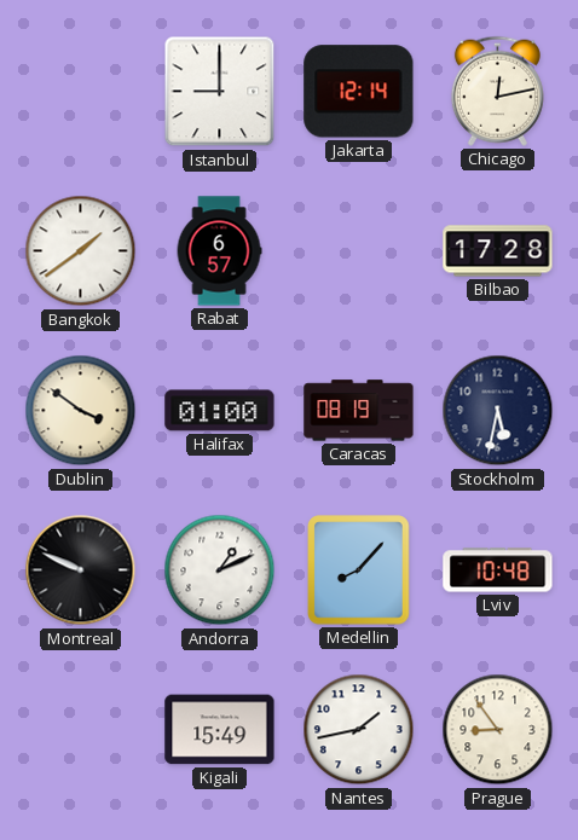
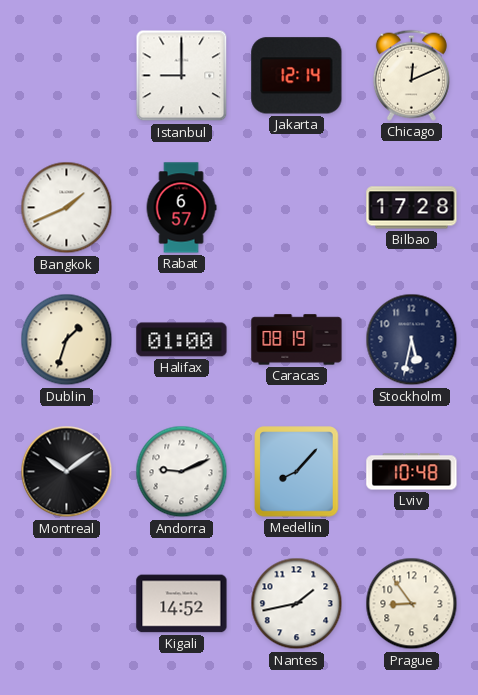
Chicago: 12:13 -> 12:11
Bangkok: 1:39 -> 1:41
Dublin: 3:51 -> 1:33
Montreal: 9:49 -> 10:09
Andorra: 1:11 -> 9:11
Kigali: 15:49 -> 14:52
